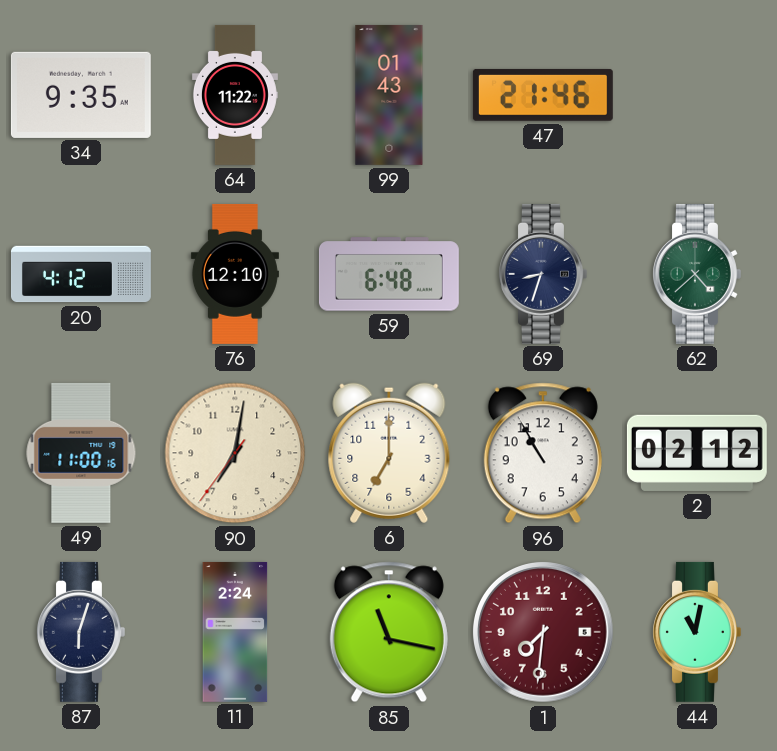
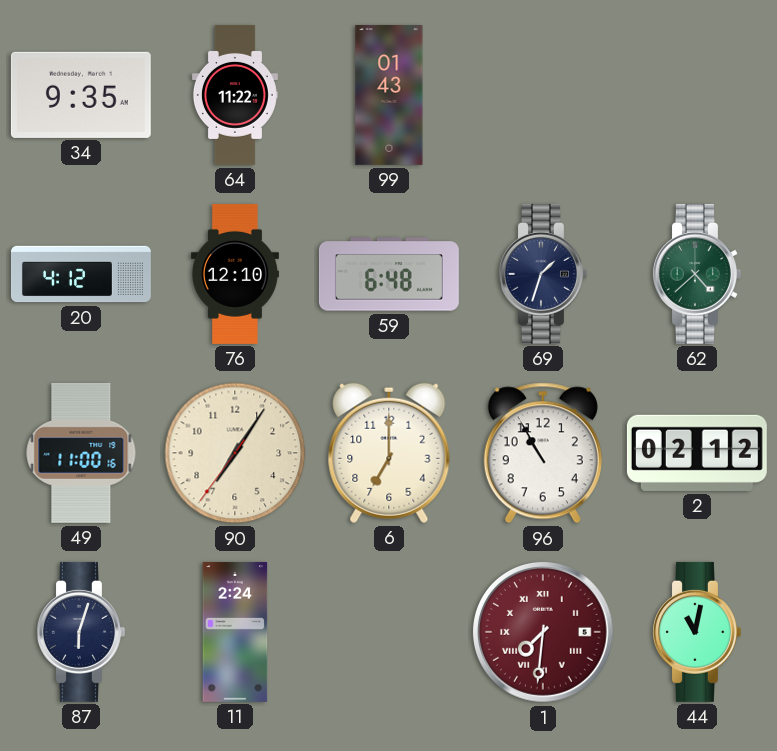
47: 21:46 -> none
69: 8:33 -> 1:33
90: 7:01 -> 7:05
85: 11:17 -> none
1 numerals: Arabic -> Roman
